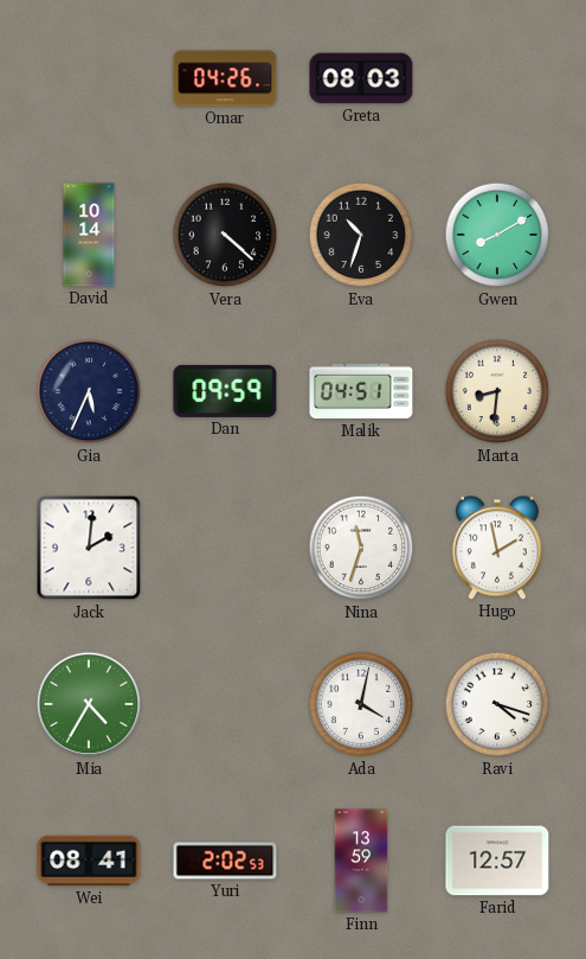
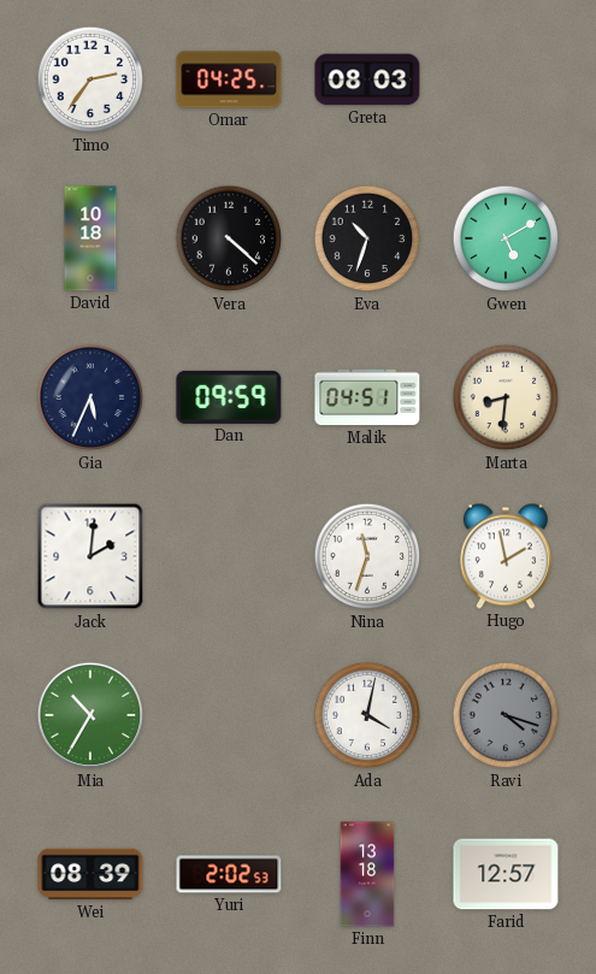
Timo: none -> 2:36
Omar: 04:26 -> 04:25
David: 10:14 -> 10:18
Gwen: 8:10 -> 5:10
Mia: 4:35 -> 10:35
Ravi dial: white -> grey
Wei: 08:41 -> 08:39
Finn: 13:59 -> 13:18
